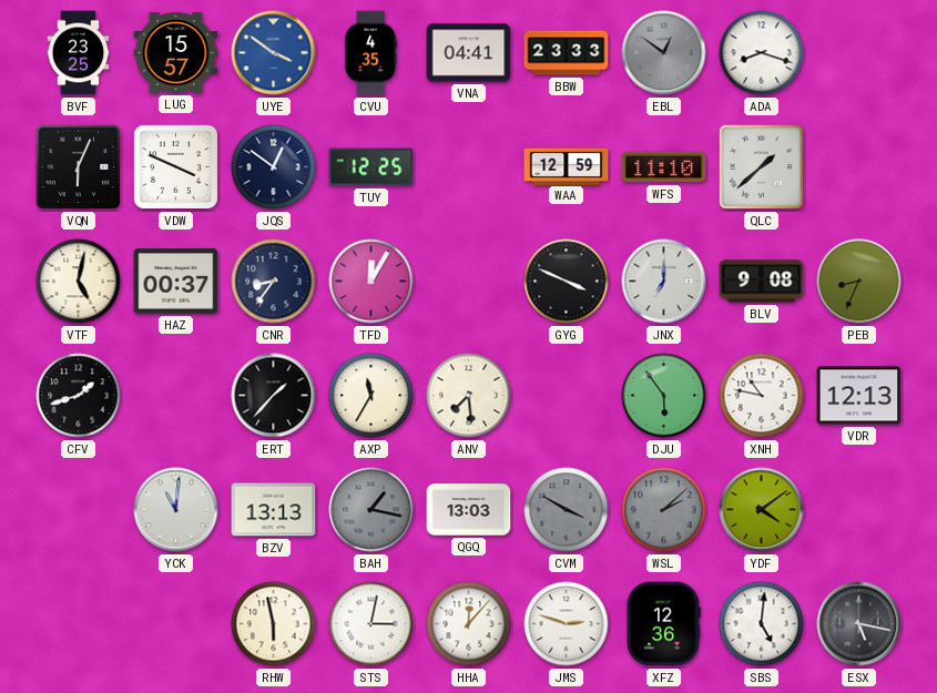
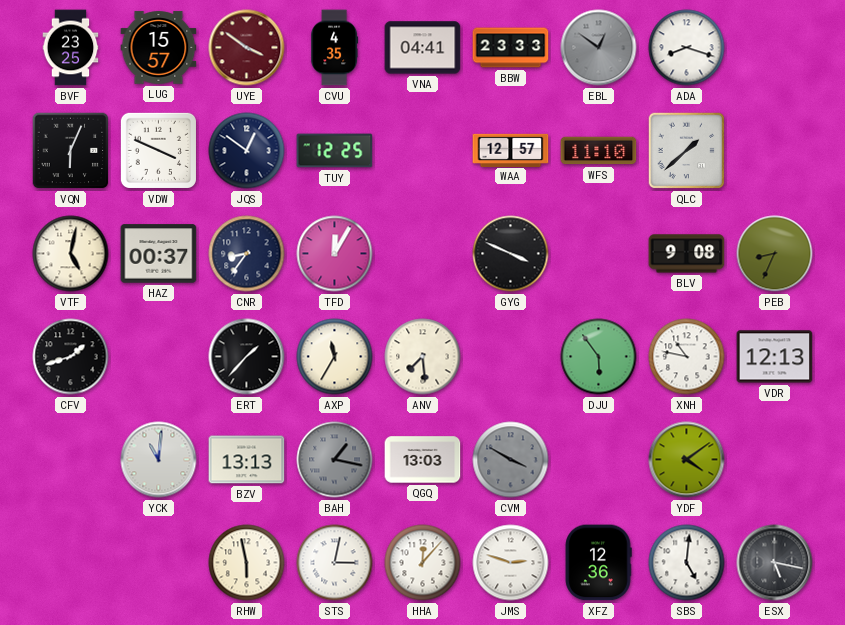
UYE dial: blue -> burgundy
WAA: 12:59 -> 12:57
JNX: 7:00 -> none
WSL: 2:08 -> none
